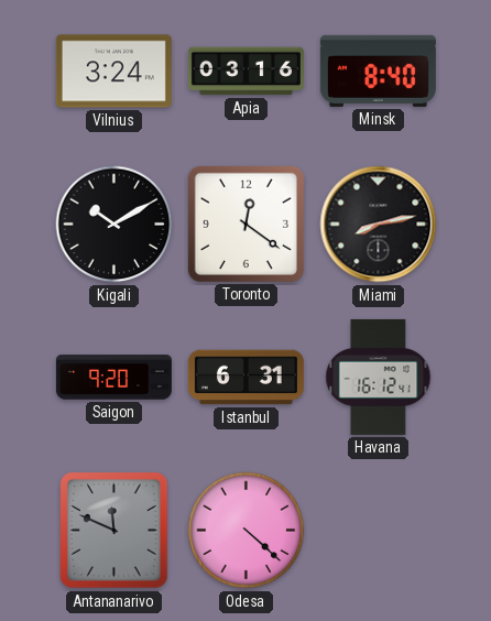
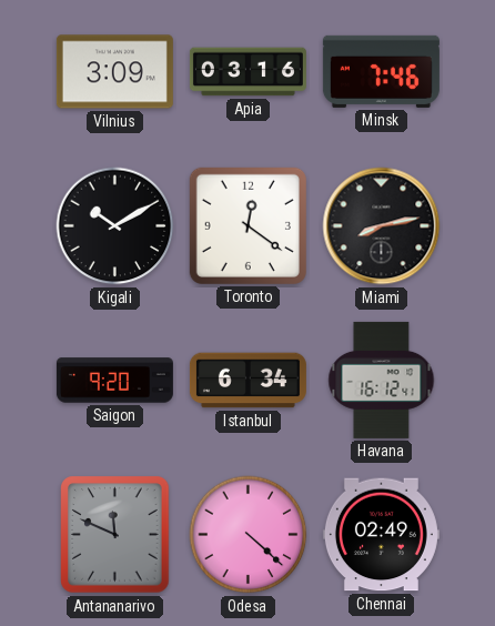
Vilnius: 3:24 -> 3:09
Minsk: 8:40 -> 7:46
Istanbul: 6:31 -> 6:34
Chennai: none -> 02:49
